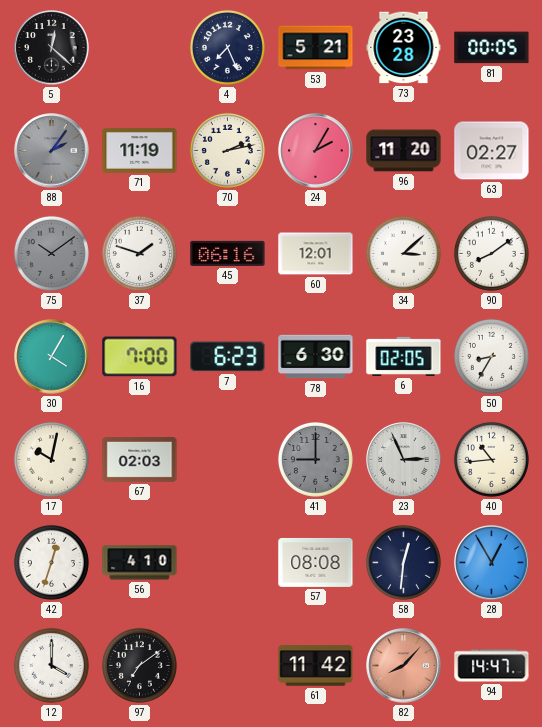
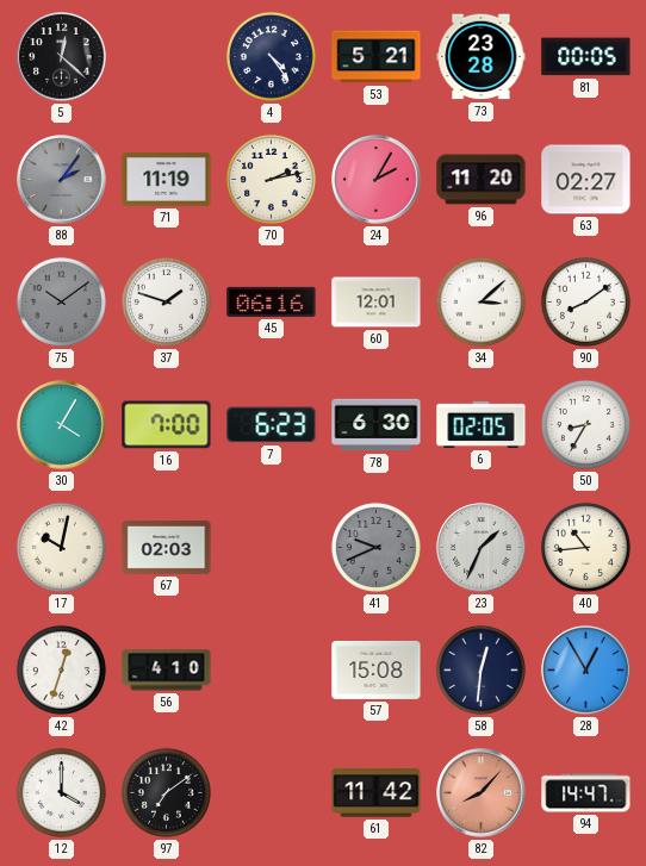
4: 7:26 -> 4:24
41: 9:00 -> 9:41
23: 2:56 -> 1:34
57: 08:08 -> 15:08
